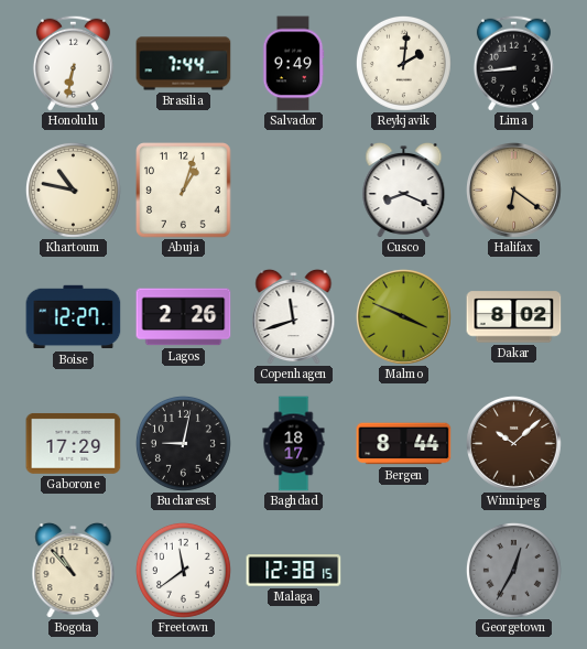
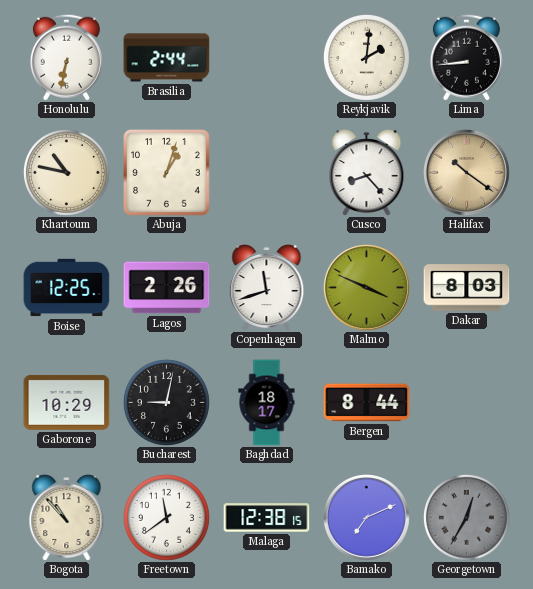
Brasilia: 7:44 -> 2:44
Salvador: 9:49 -> none
Cusco: 8:19 -> 8:23
Halifax: 6:21 -> 10:21
Boise: 12:27 -> 12:25
Dakar: 8:02 -> 8:03
Gaborone: 17:29 -> 10:29
Winnipeg: 10:08 -> none
Bamako: none -> 7:11
